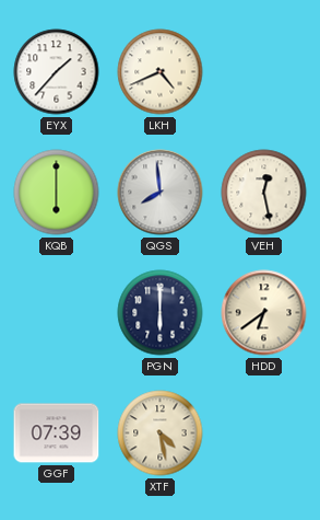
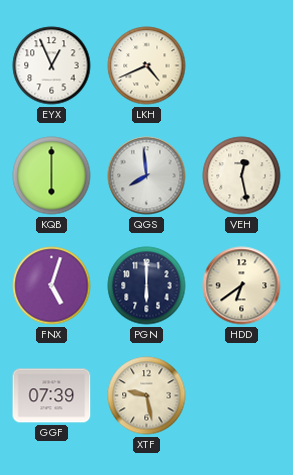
EYX: 1:37 -> 12:56
FNX: none -> 5:03
XTF: 4:28 -> 9:28
